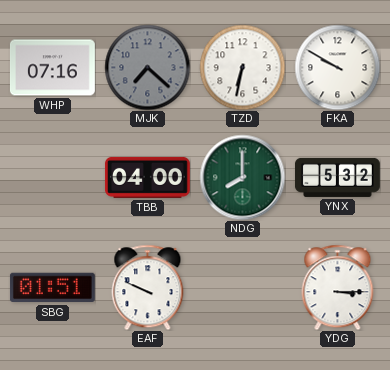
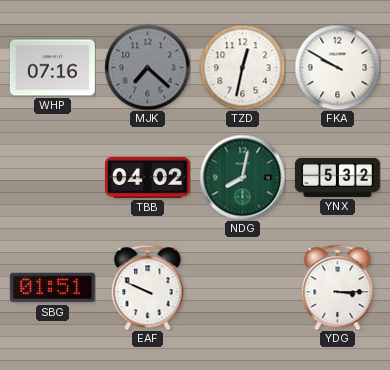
TZD: 6:32 -> 12:32
TBB: 04:00 -> 04:02
NDG: 8:00 -> 8:02
